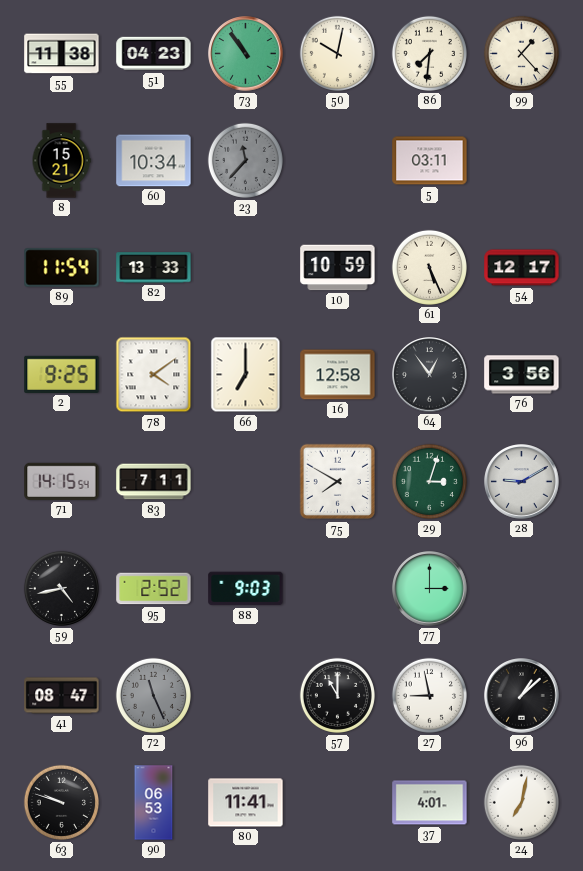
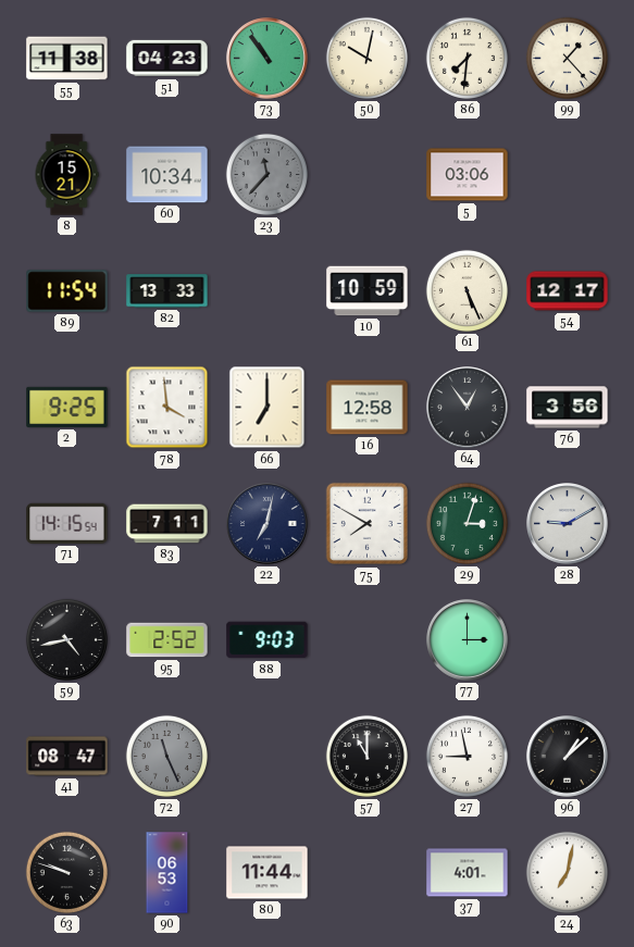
5: 03:11 -> 03:06
78: 4:09 -> 3:59
22: none -> 7:02
80: 11:41 -> 11:44
